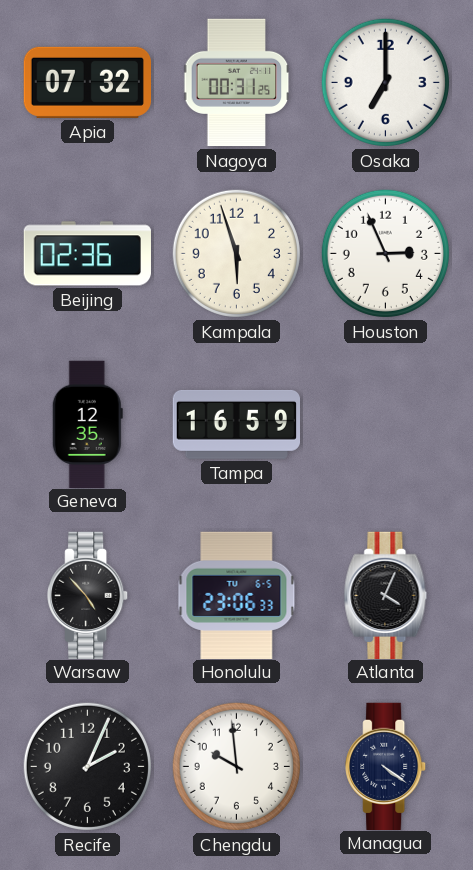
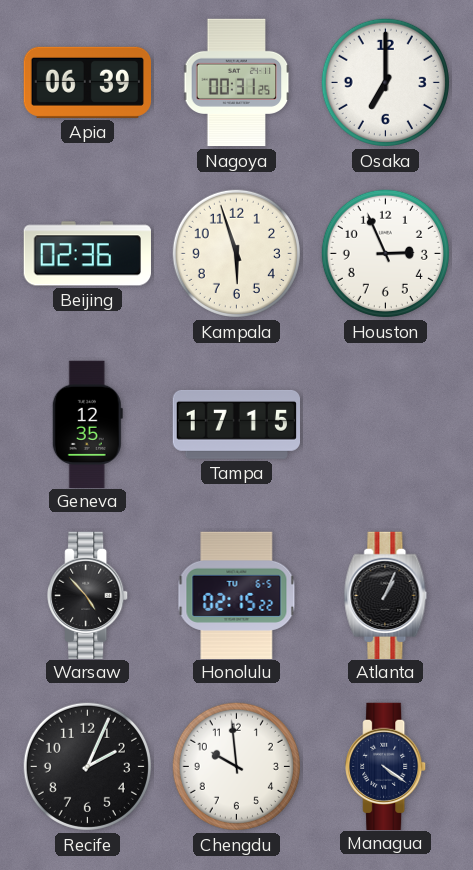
Apia: 07:32 -> 06:39
Tampa: 16:59 -> 17:15
Honolulu: 23:06 -> 02:15
Atlanta: 4:04 -> 1:04
